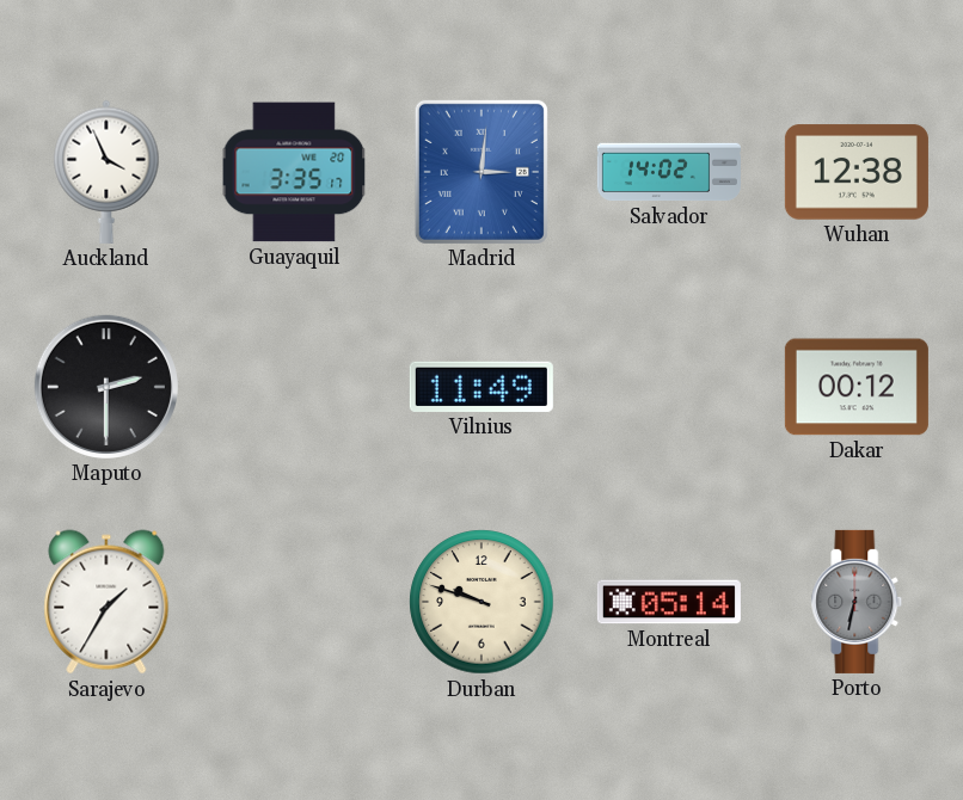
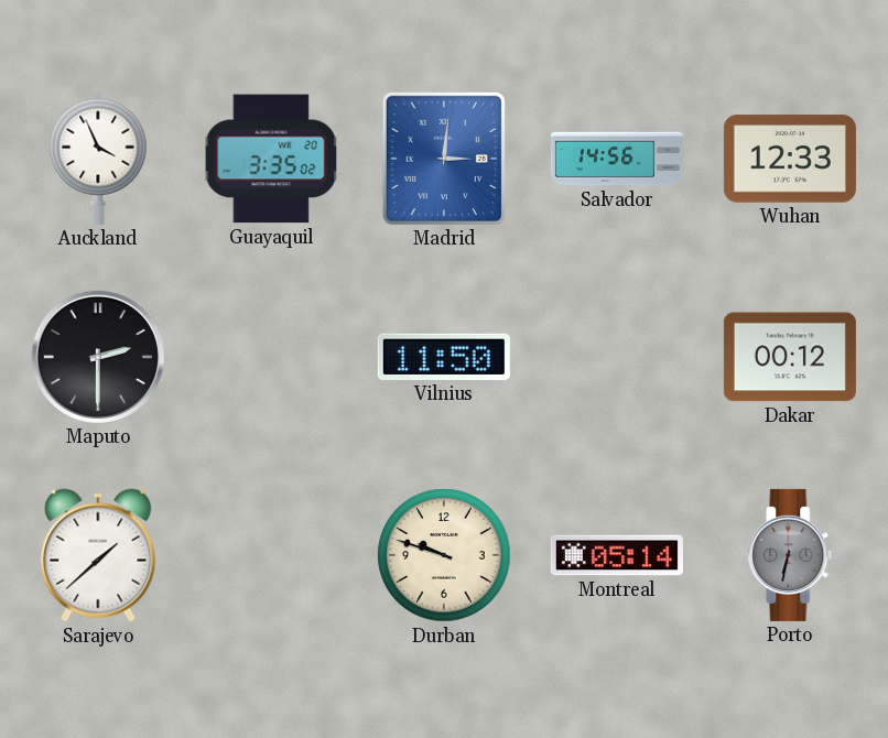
Guayaquil: 3:35:17 -> 3:35:02
Salvador: 14:02 -> 14:56
Wuhan: 12:38 -> 12:33
Vilnius: 11:49 -> 11:50
Sarajevo: 1:35 -> 1:38
